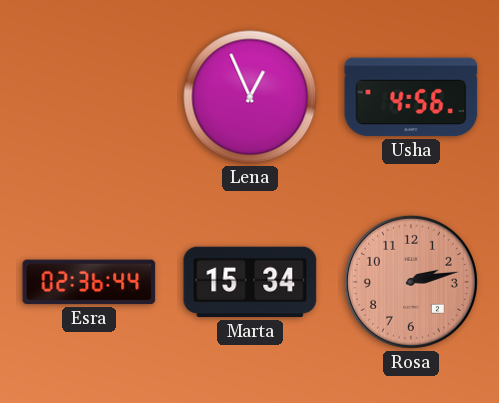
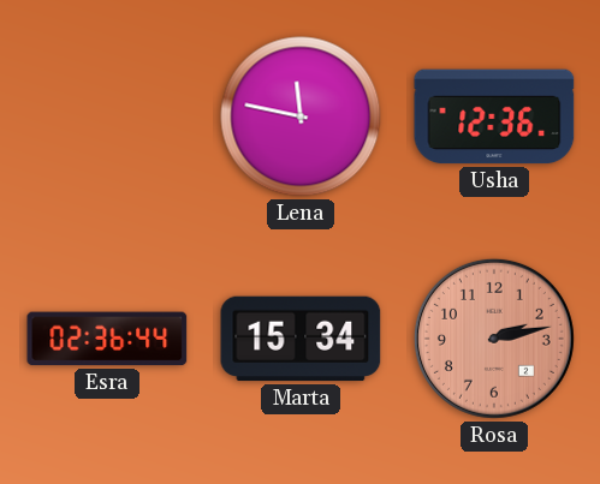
Lena: 12:56 -> 11:47
Usha: 4:56 -> 12:36
